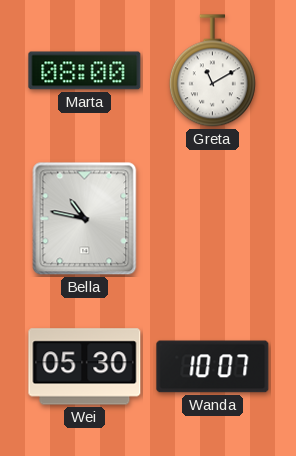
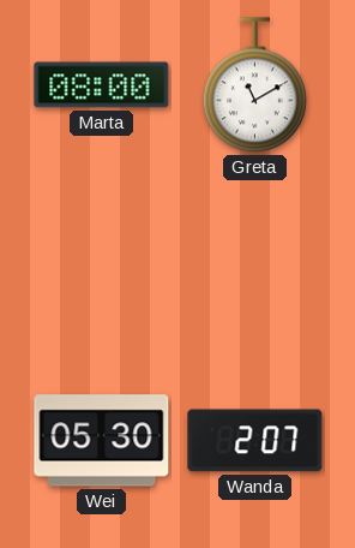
Bella: 10:47 -> none
Wanda: 10:07 -> 2:07
